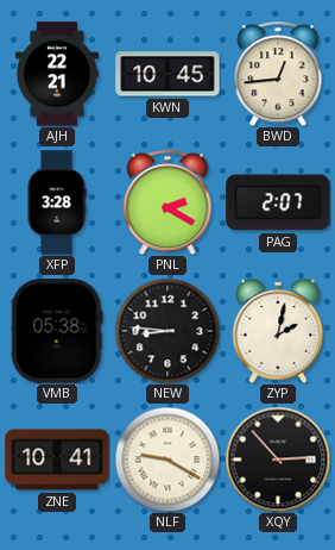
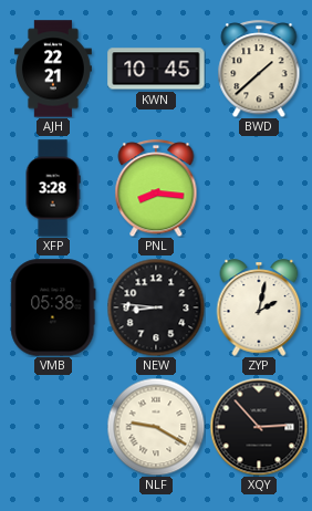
BWD: 12:44 -> 1:38
PNL: 2:20 -> 8:16
PAG: 2:07 -> none
ZNE: 10:41 -> none
